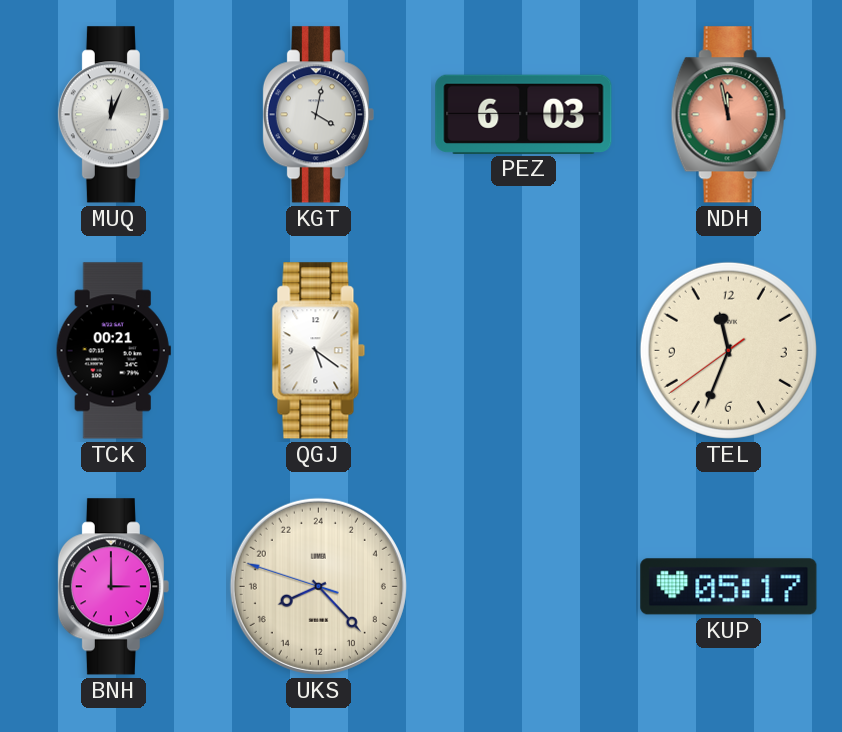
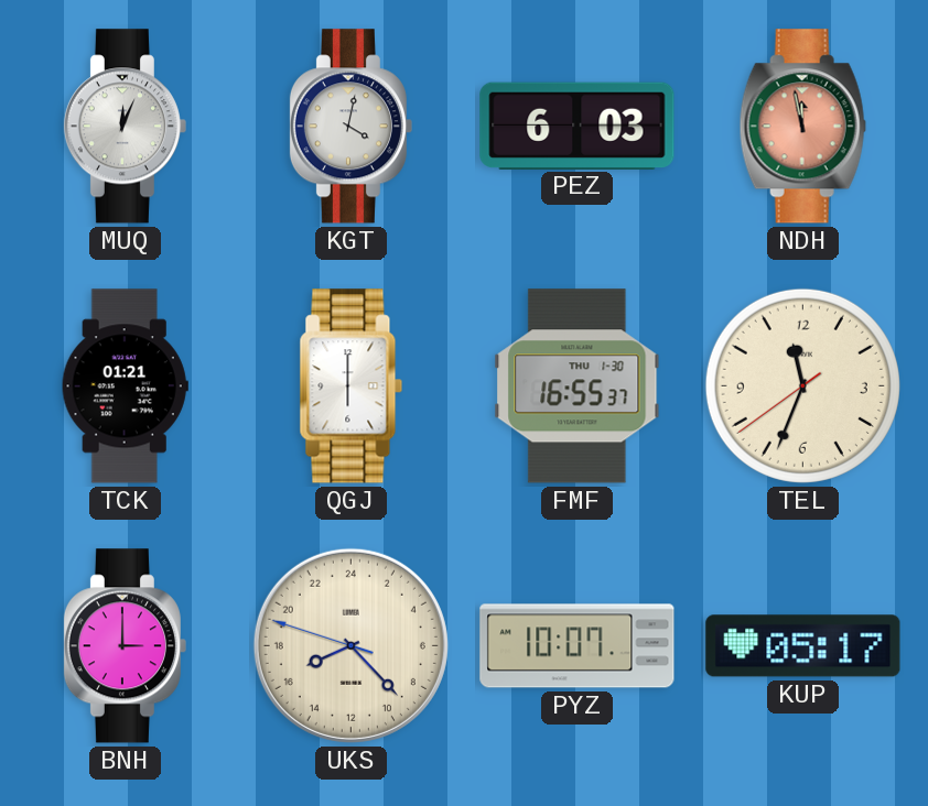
TCK: 00:21 -> 01:21
QGJ: 5:21 -> 6:00
FMF: none -> 16:55
PYZ: none -> 10:07
